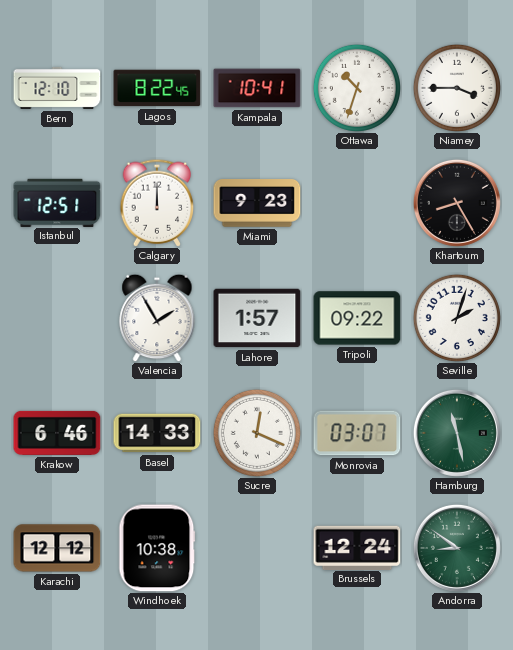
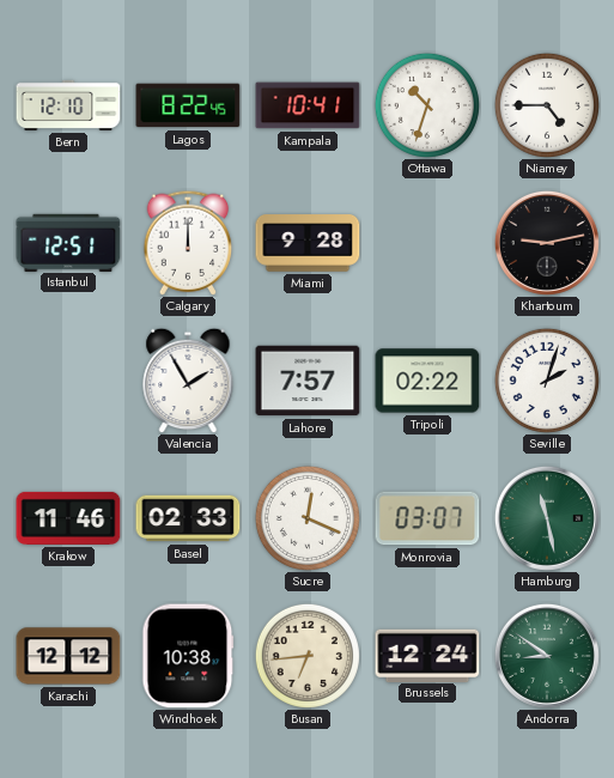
Niamey: 3:45 -> 4:45
Miami: 9:23 -> 9:28
Khartoum: 8:25 -> 9:13
Lahore: 1:57 -> 7:57
Tripoli: 09:22 -> 02:22
Krakow: 6:46 -> 11:46
Basel: 14:33 -> 02:33
Busan: none -> 6:44
